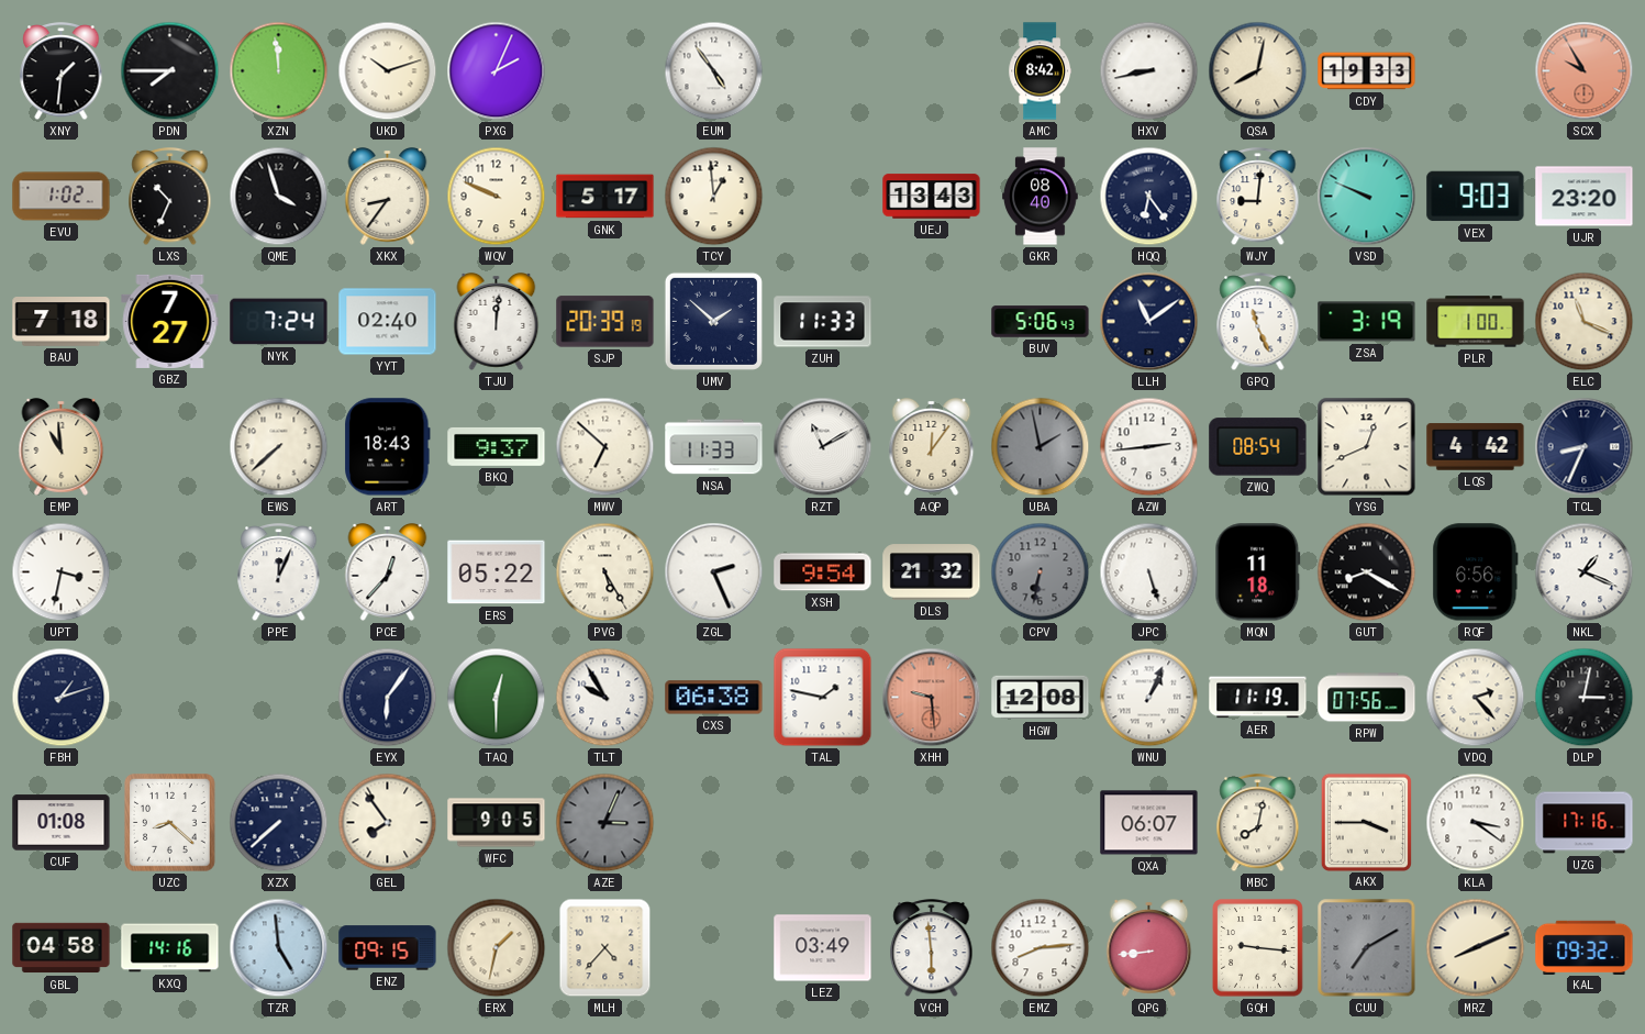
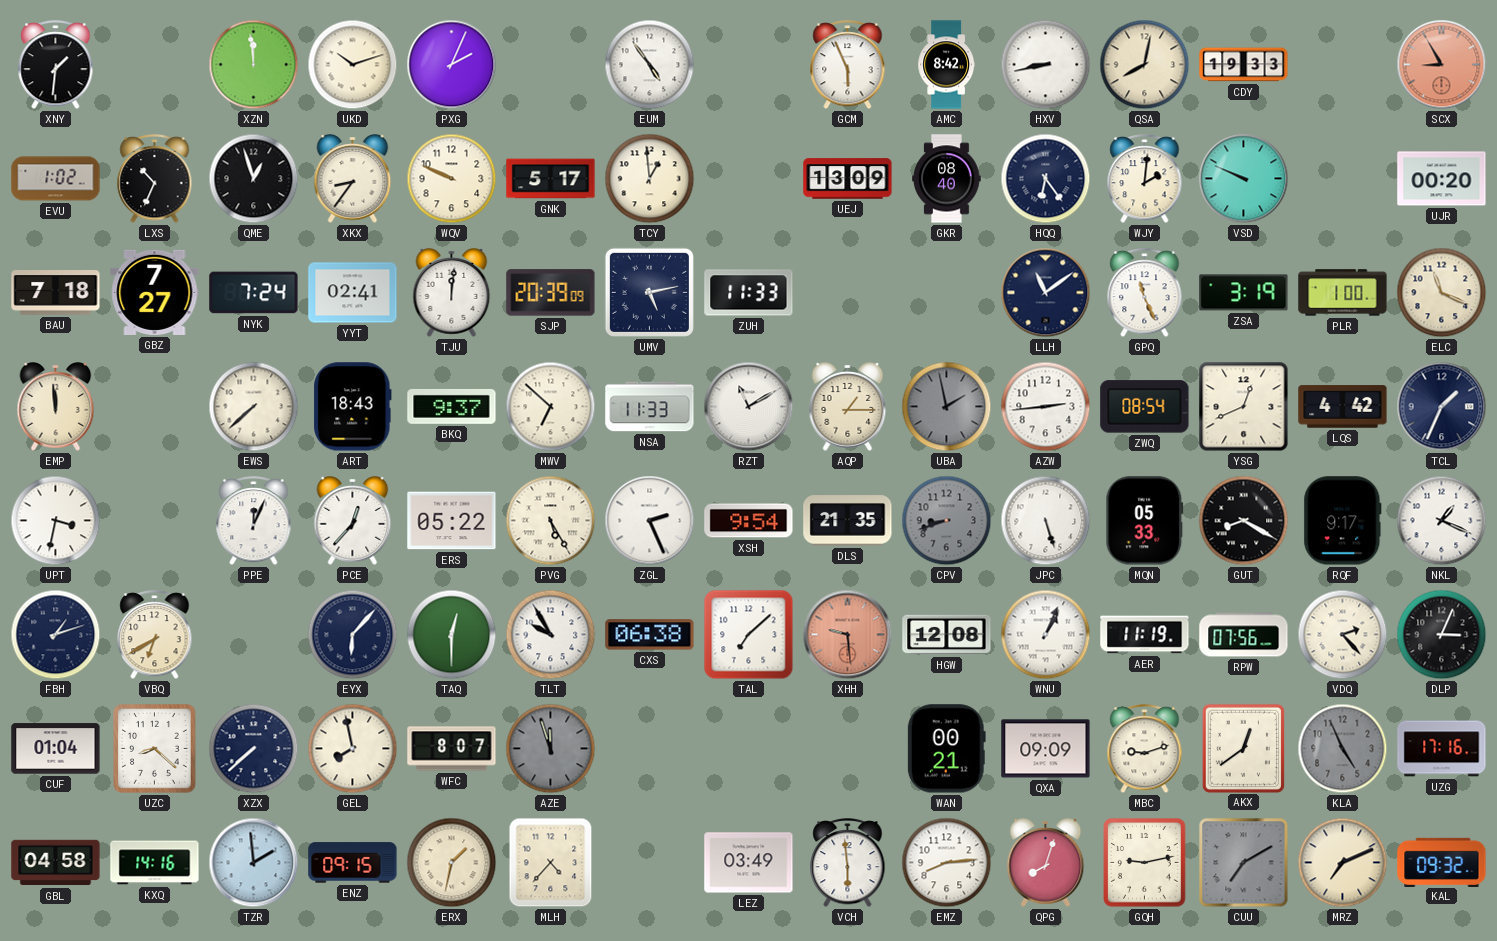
PDN: 7:45 -> none
GCM: none -> 5:56
SCX: 9:55 -> 8:55
QME: 3:57 -> 12:57
UEJ: 13:43 -> 13:09
WJY: 9:01 -> 2:01
VEX: 9:03 -> none
UJR: 23:20 -> 00:20
YYT: 02:40 -> 02:41
SJP: 20:39:19 -> 20:39:09
UMV: 1:52 -> 5:13
BUV: 5:06 -> none
EMP: 10:59 -> 11:59
AQP: 12:06 -> 1:15
TCL: 8:34 -> 1:34
DLS: 21:32 -> 21:35
CPV: 6:32 -> 8:42
MQN: 11:18 -> 05:33
RQF: 6:56 -> 9:17
VBQ: none -> 6:40
EYX: 6:06 -> 6:07
TAL: 1:47 -> 7:08
DLP: 3:02 -> 3:04
CUF: 01:08 -> 01:04
GEL: 7:54 -> 7:58
WFC: 9:05 -> 8:07
AZE: 3:04 -> 11:57
WAN: none -> 00:21
QXA: 06:07 -> 09:09
MBC: 8:02 -> 9:12
AKX: 3:45 -> 12:39
KLA: 3:21 -> 4:56
KLA dial: white -> grey
TZR: 4:59 -> 1:59
QPG: 8:44 -> 8:03
GQH: 9:16 -> 9:13
MRZ: 8:11 -> 7:11
